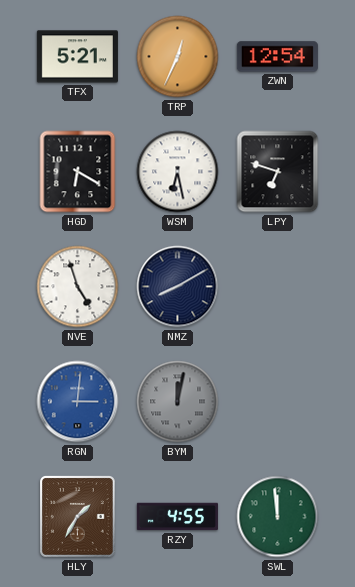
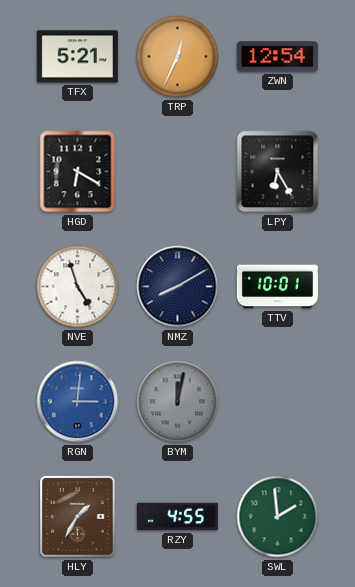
WSM: 6:28 -> none
LPY: 6:48 -> 6:25
TTV: none -> 10:01
SWL: 11:59 -> 1:59
